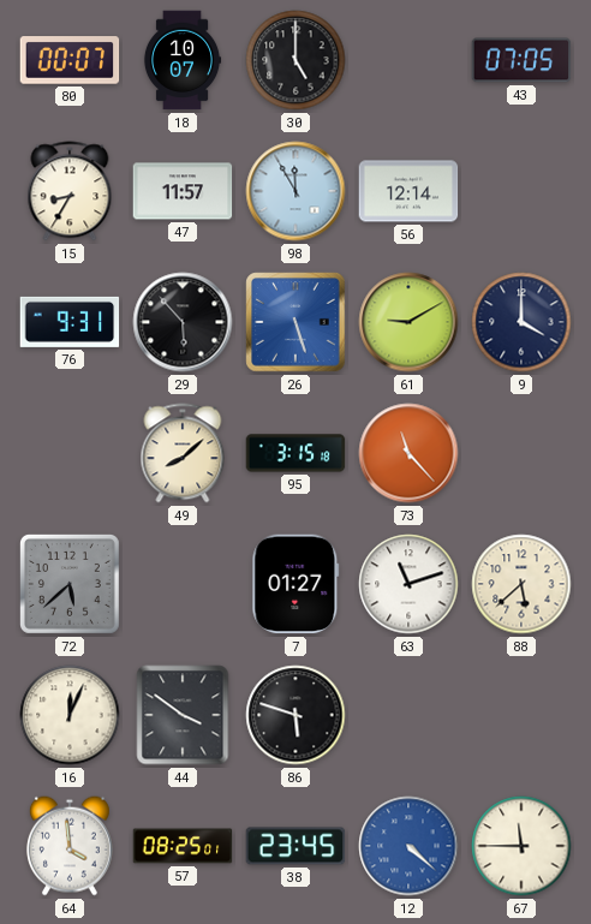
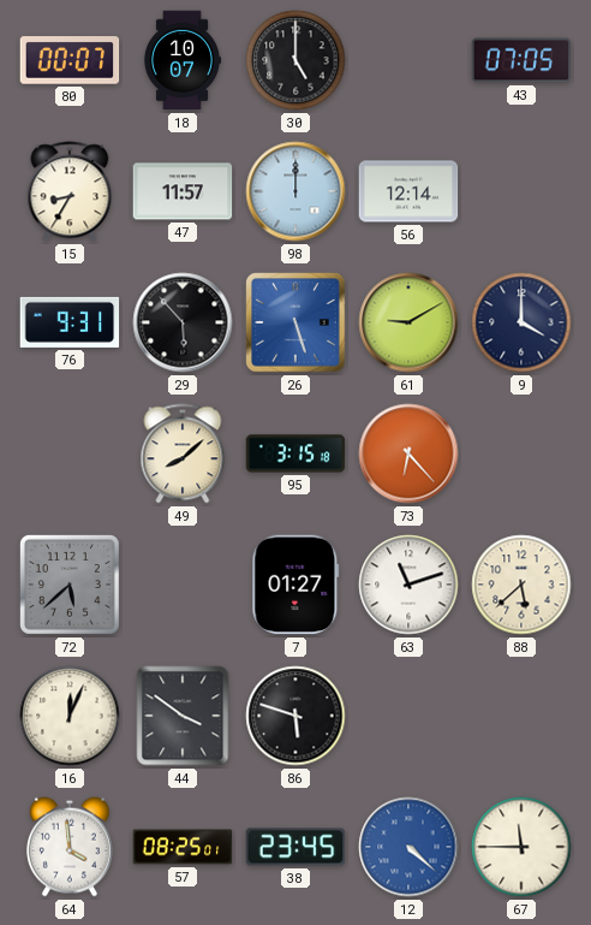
98: 11:55 -> 12:00
73: 11:23 -> 6:23
